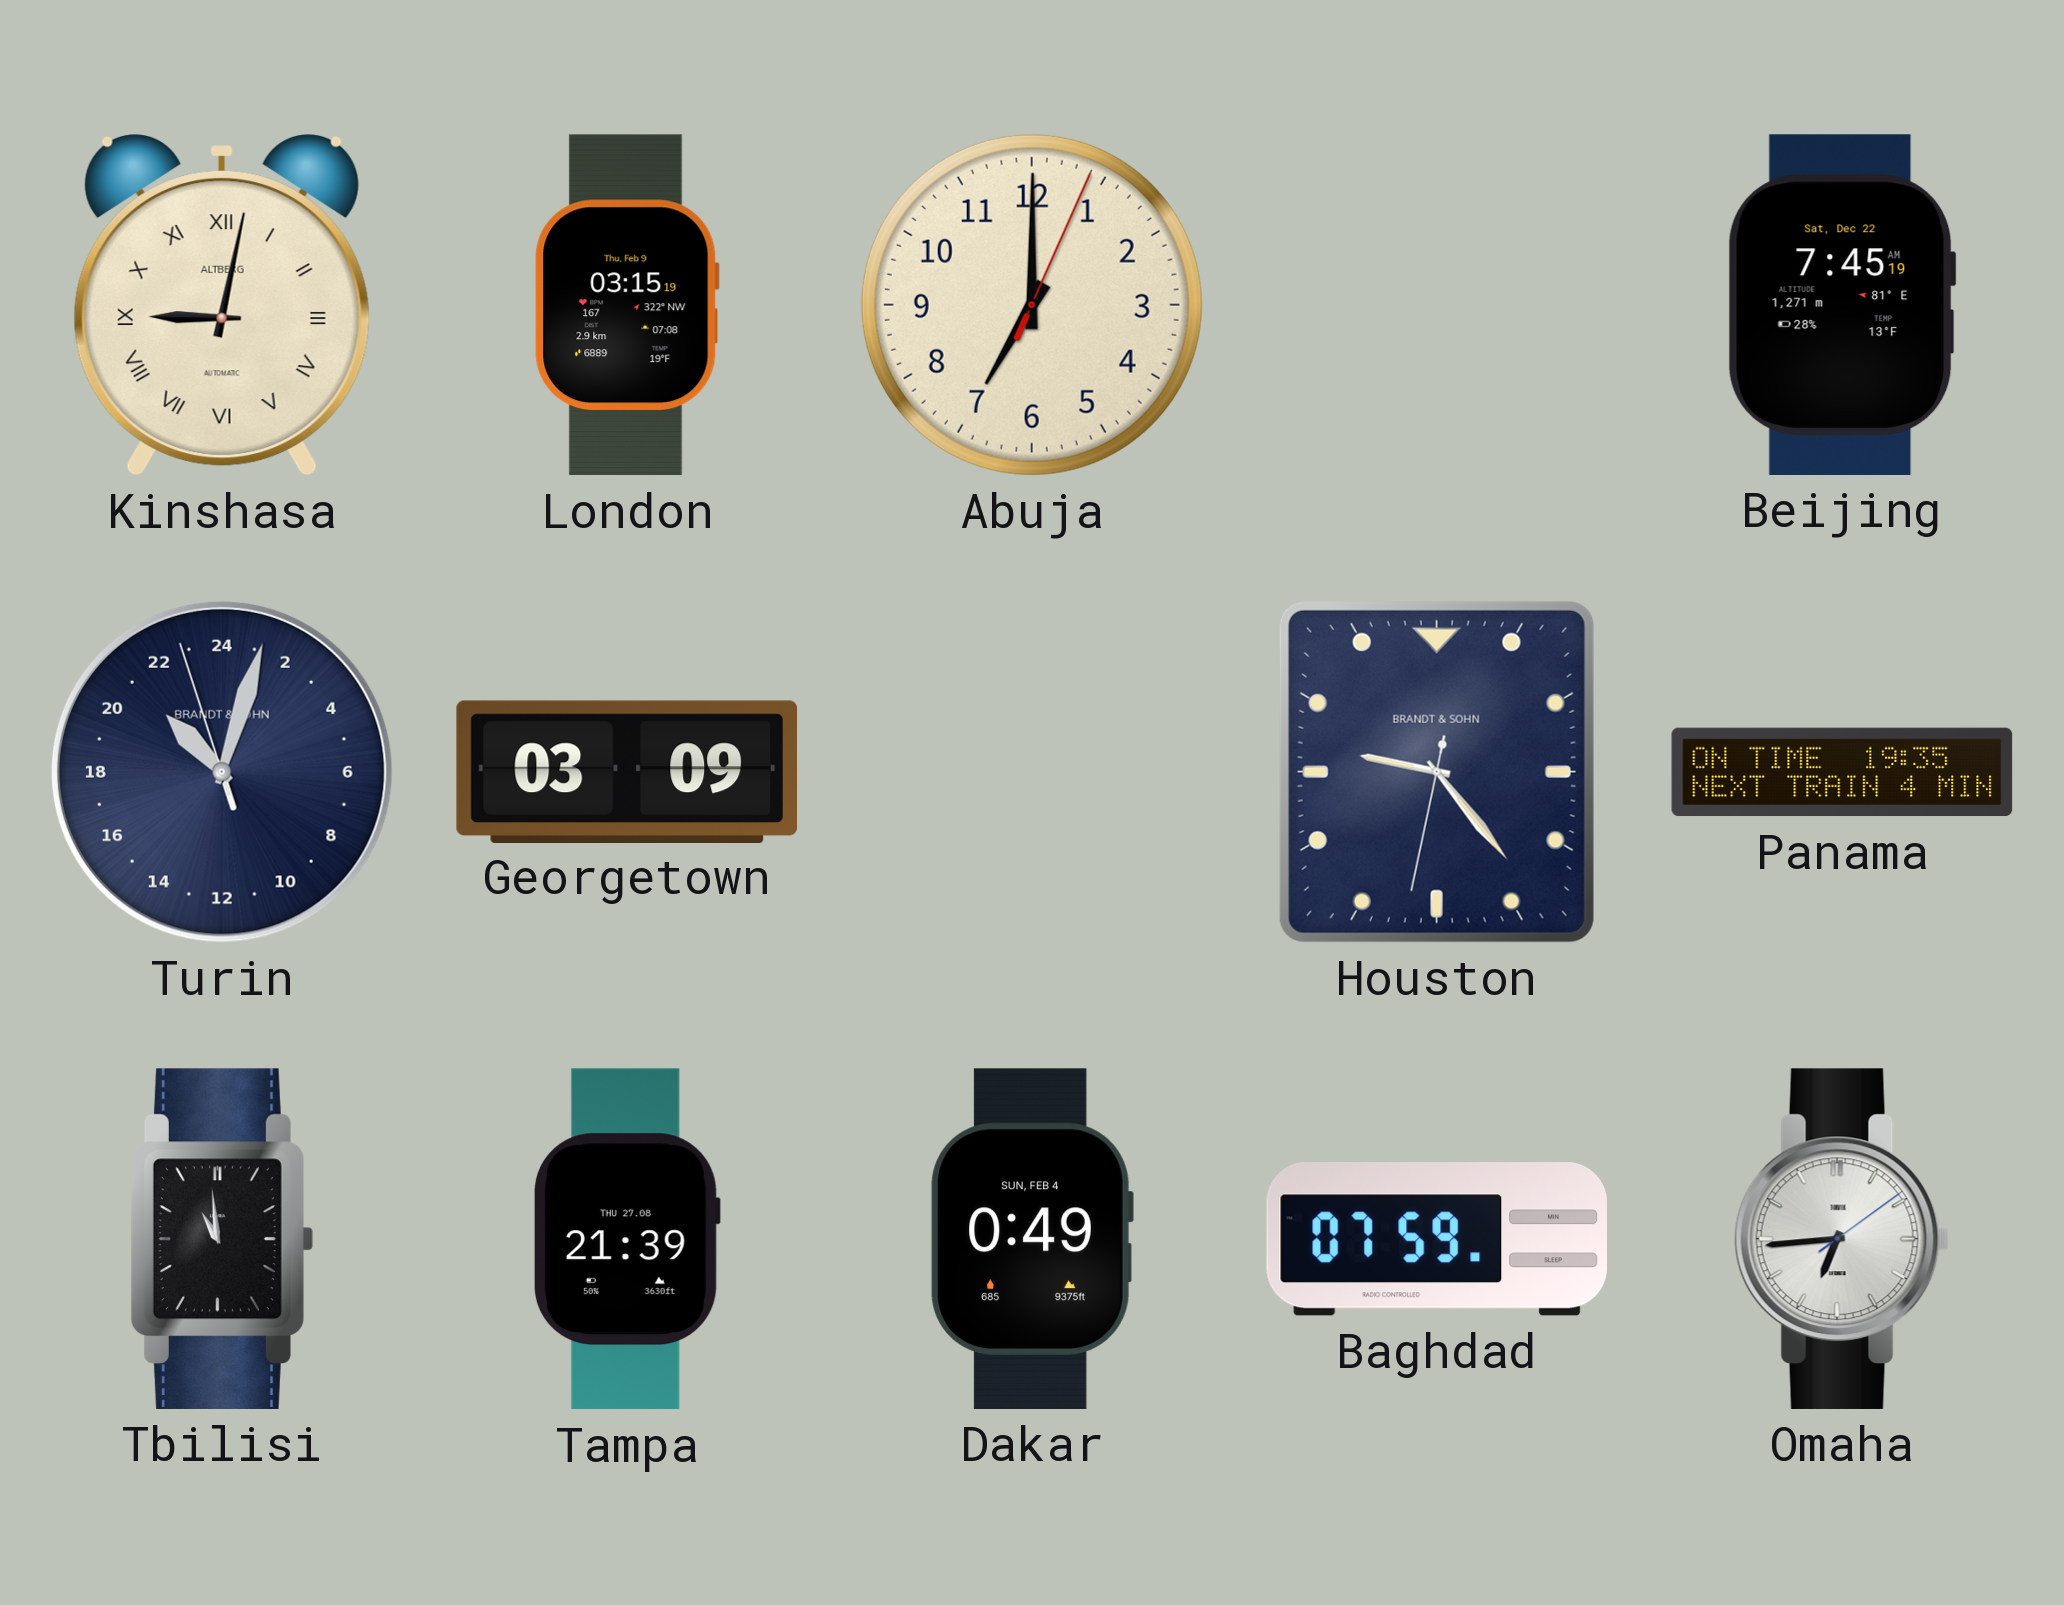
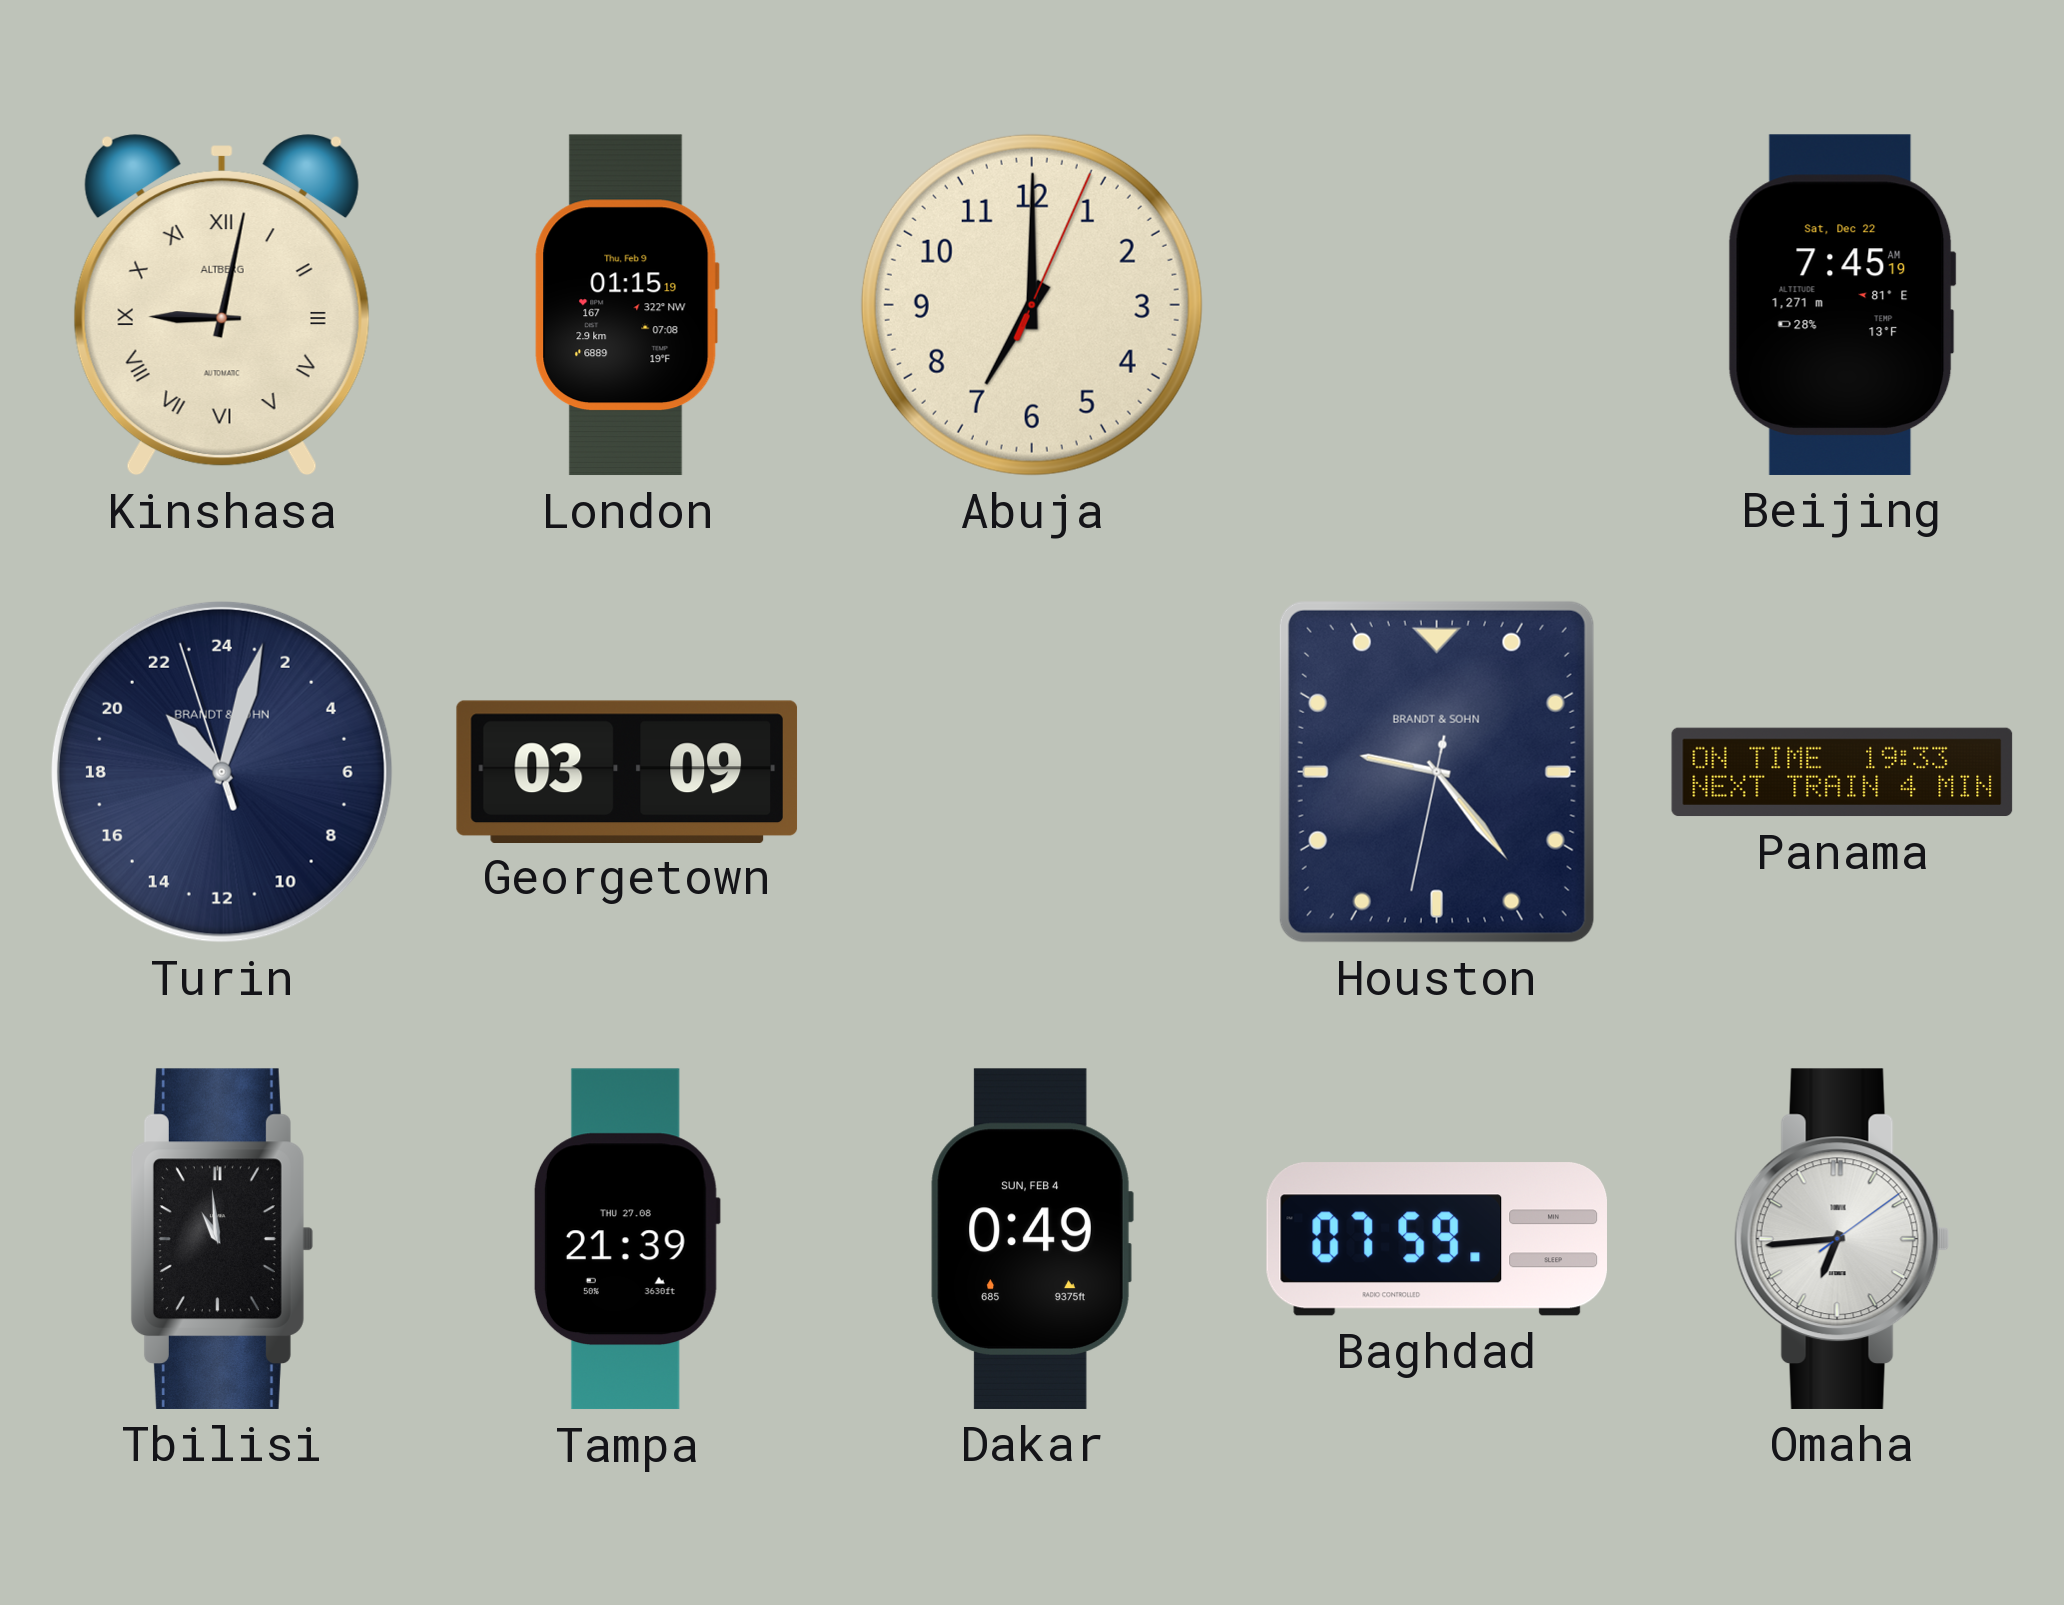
London: 03:15 -> 01:15
Panama: 19:35 -> 19:33
